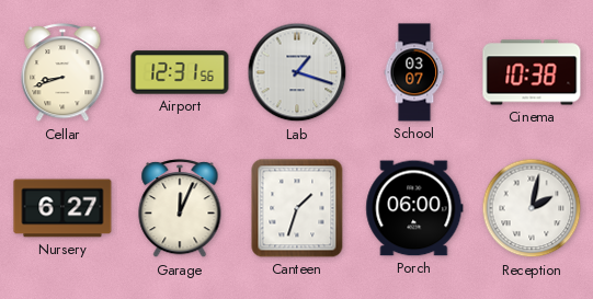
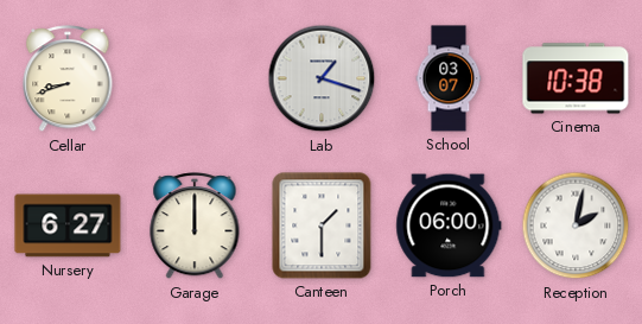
Airport: 12:31 -> none
Garage: 12:04 -> 12:00
Canteen: 1:33 -> 1:30
